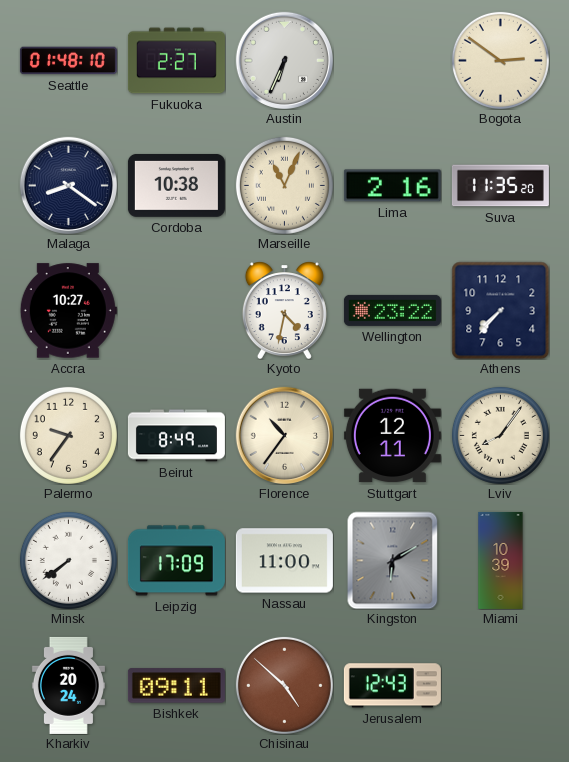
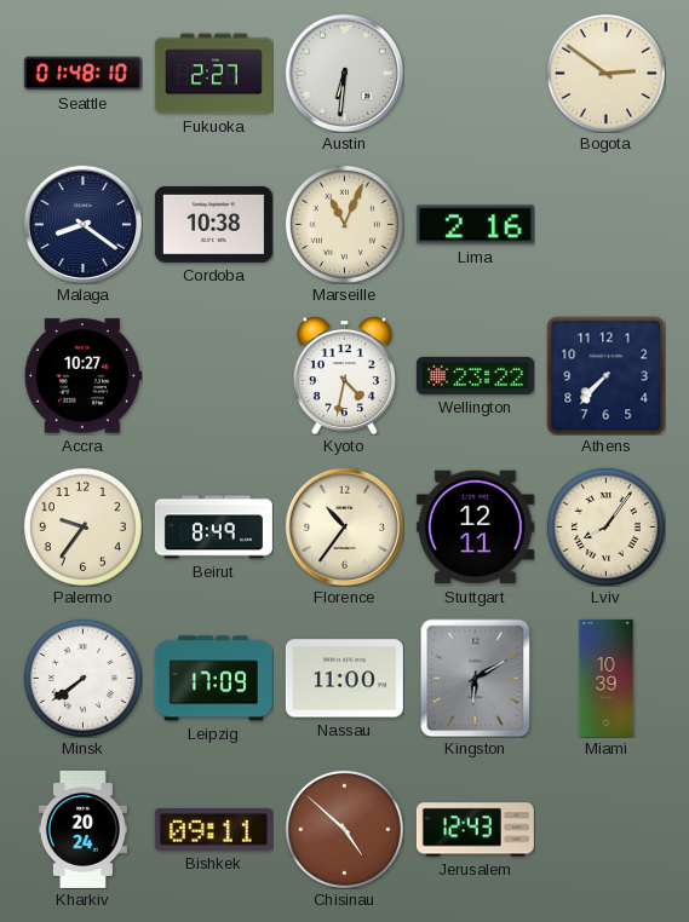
Austin: 6:34 -> 6:31
Suva: 11:35 -> none
